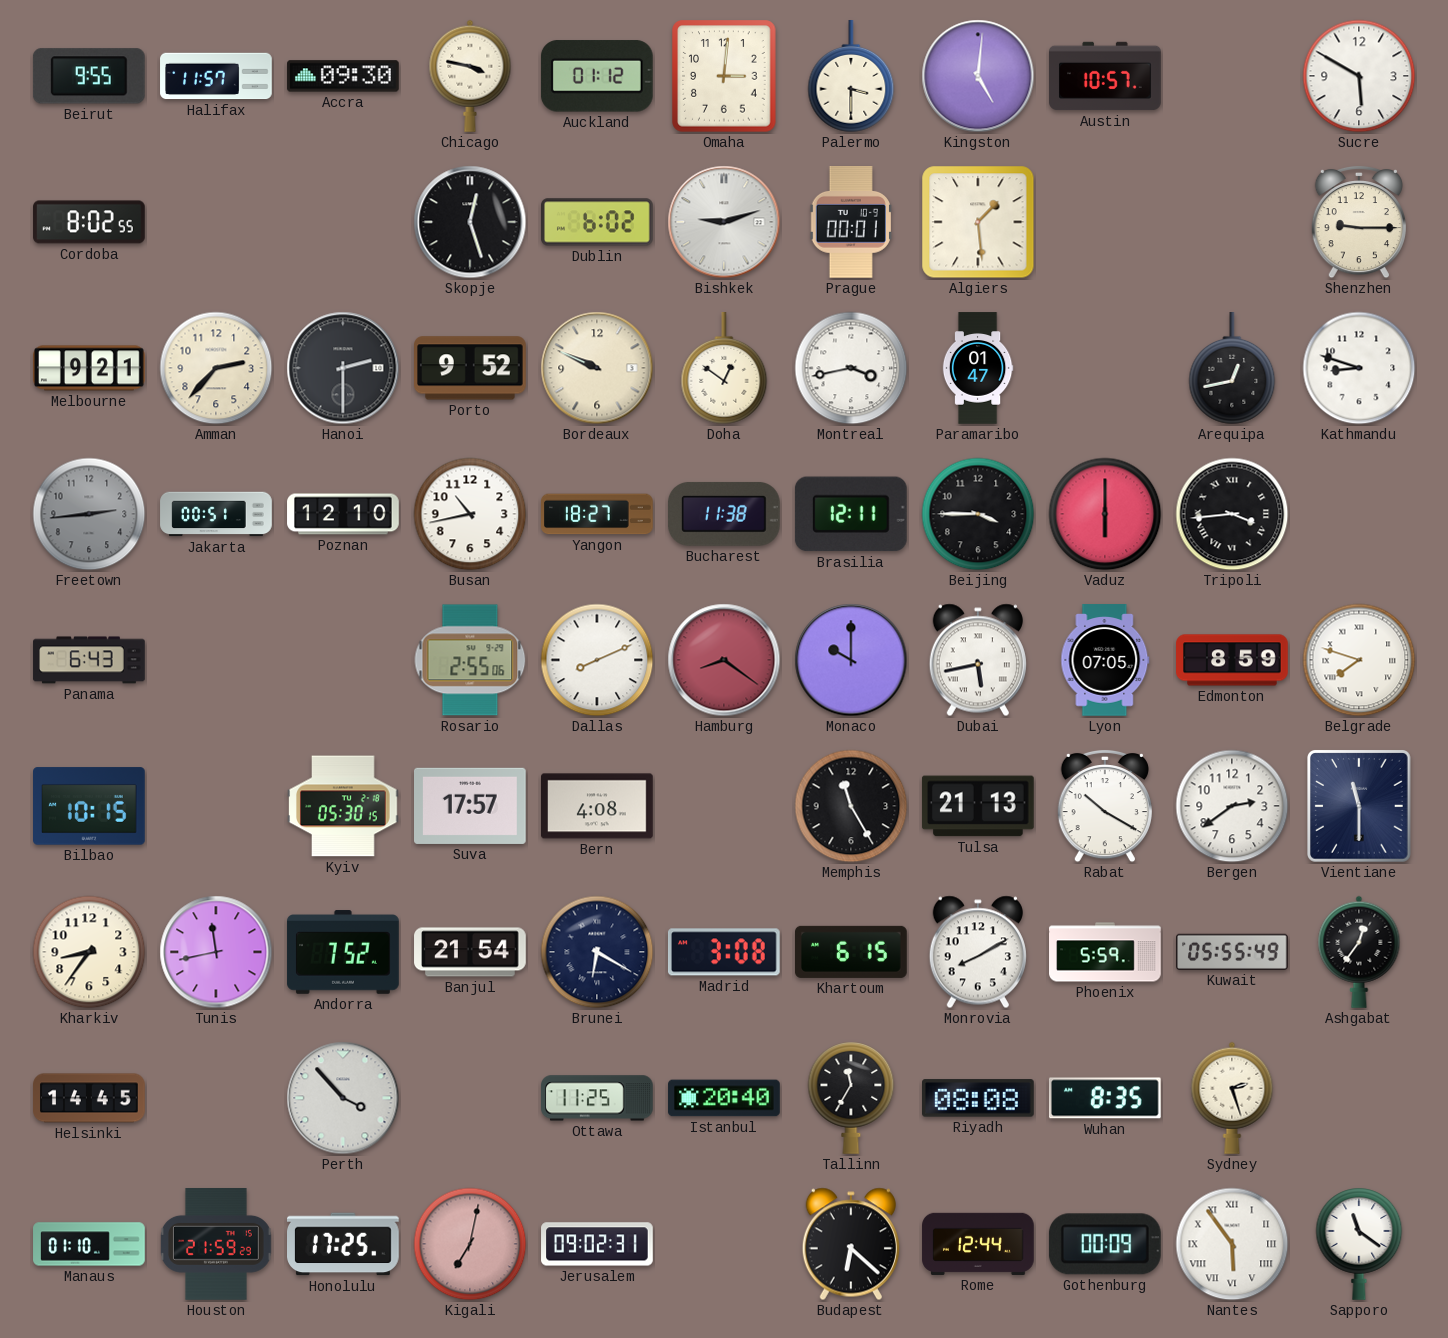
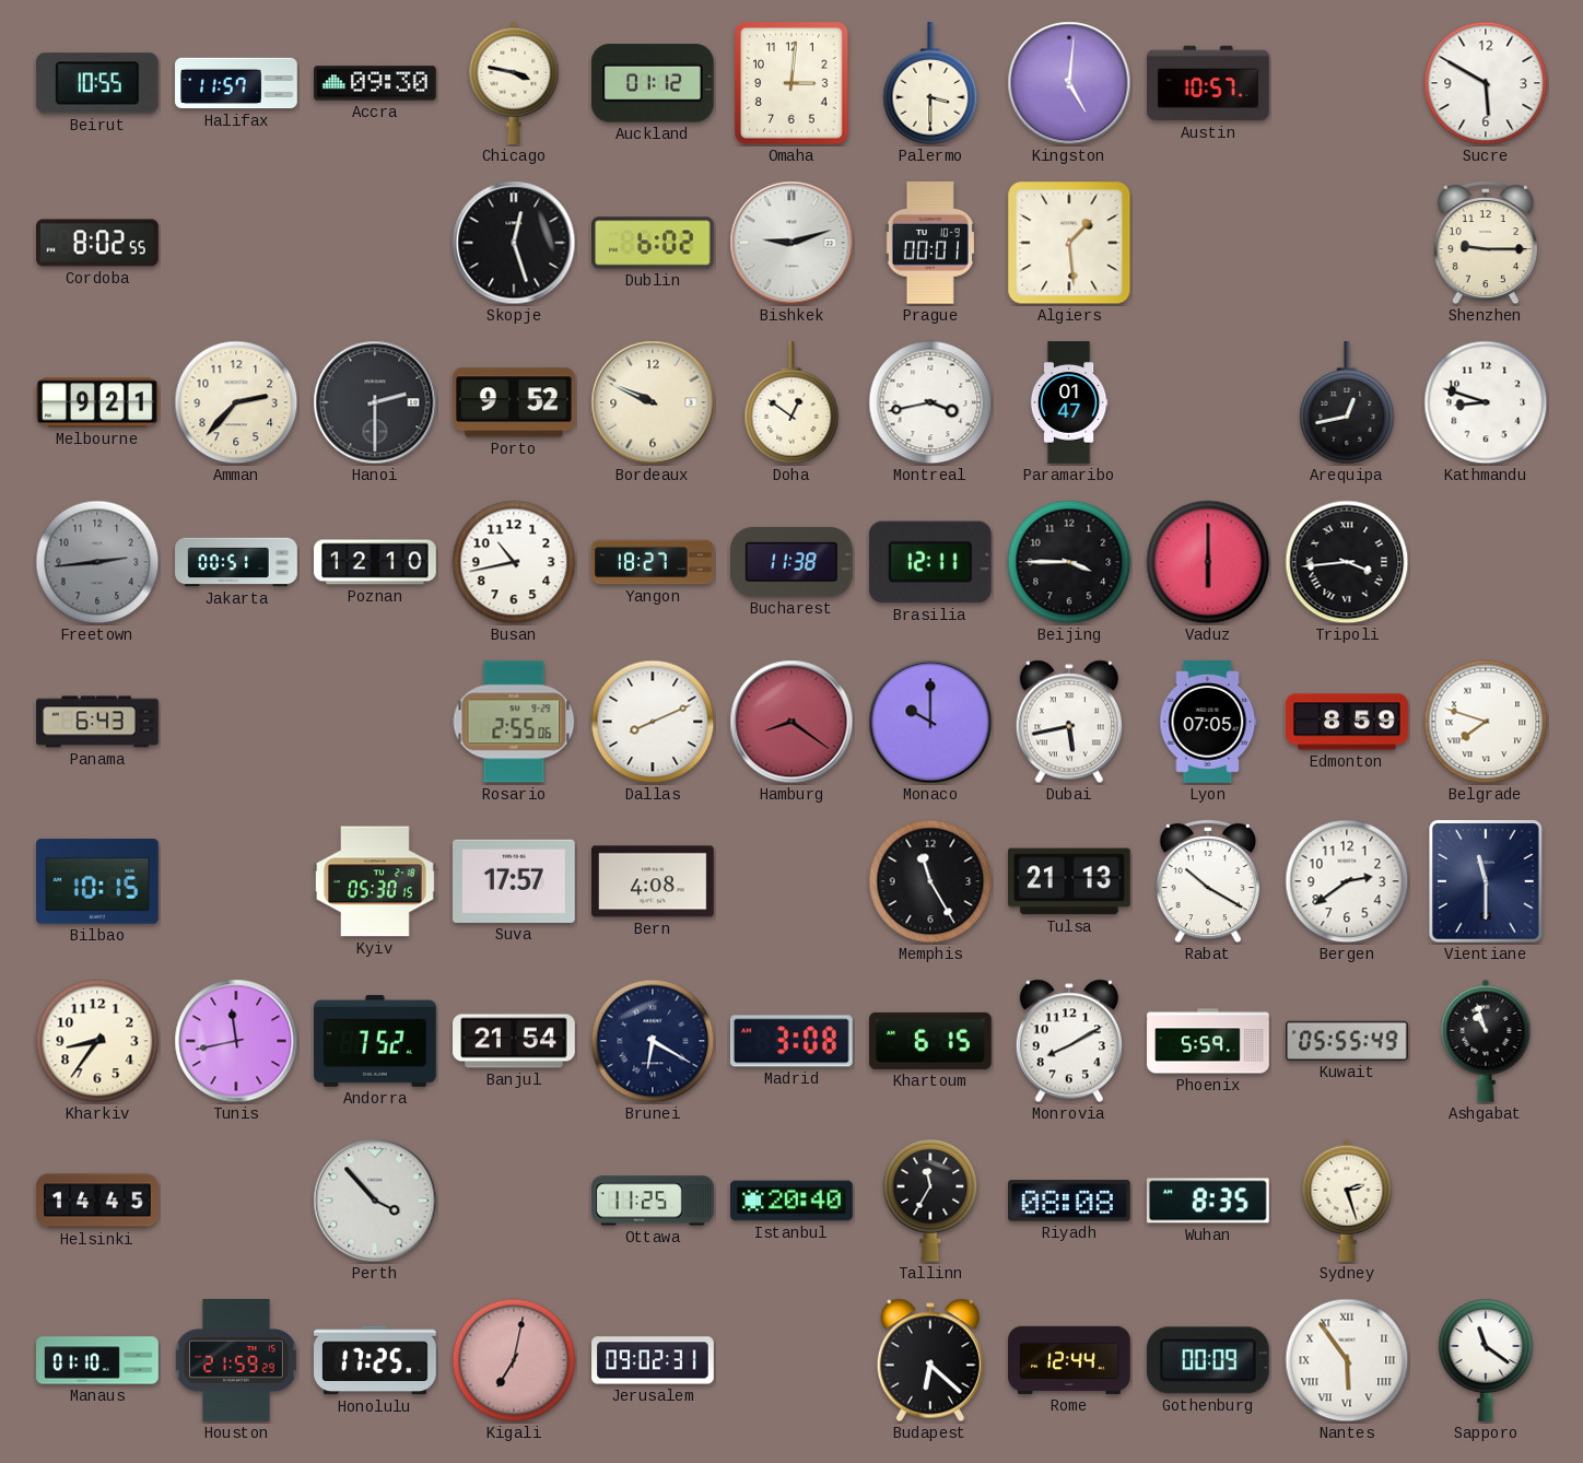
Beirut: 9:55 -> 10:55
Ashgabat: 12:36 -> 10:57
